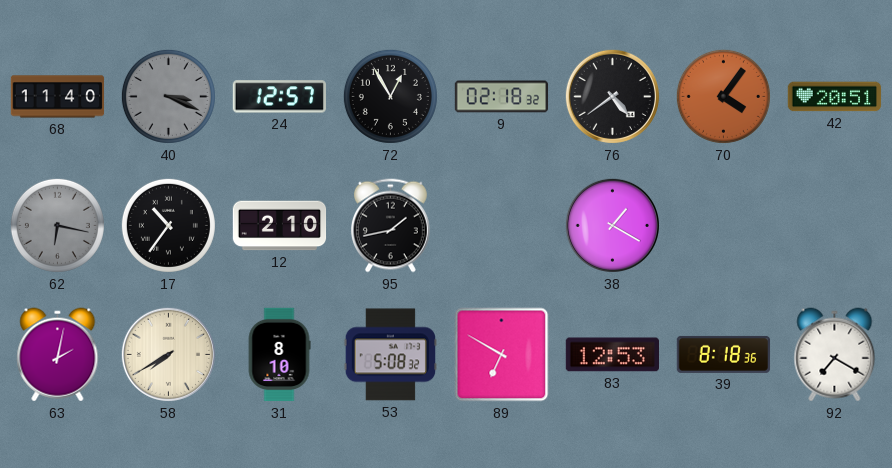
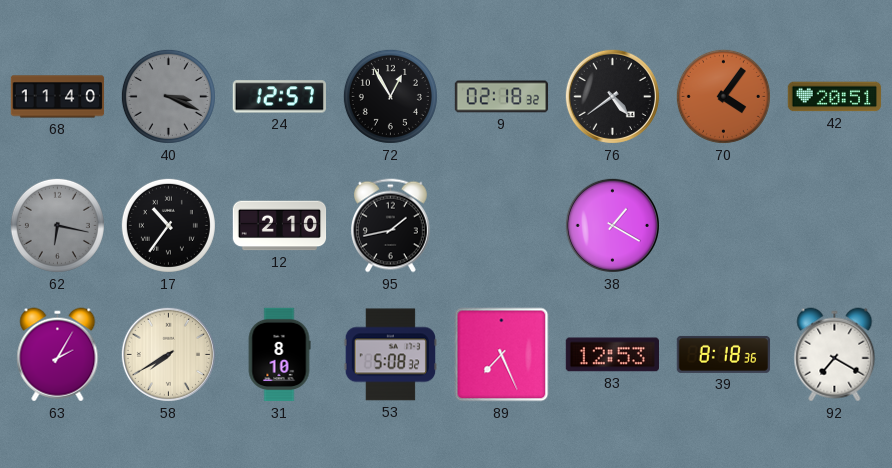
63: 2:02 -> 2:05
89: 6:50 -> 7:26
